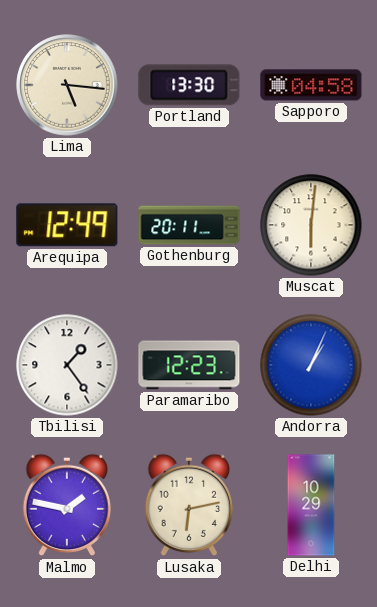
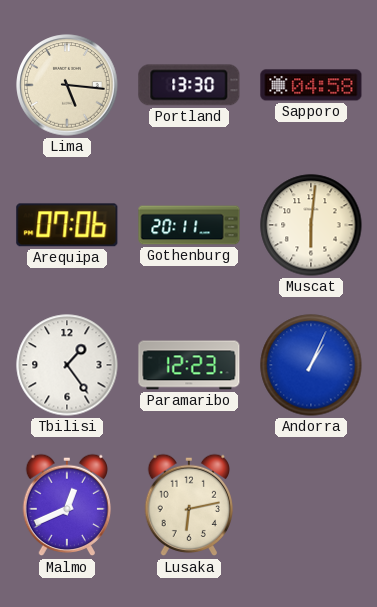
Arequipa: 12:49 -> 07:06
Malmo: 1:47 -> 12:41
Delhi: 10:29 -> none
